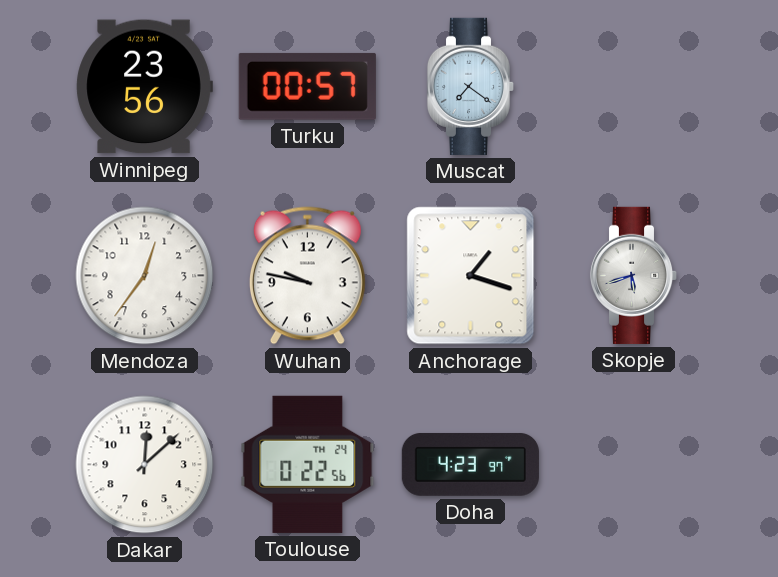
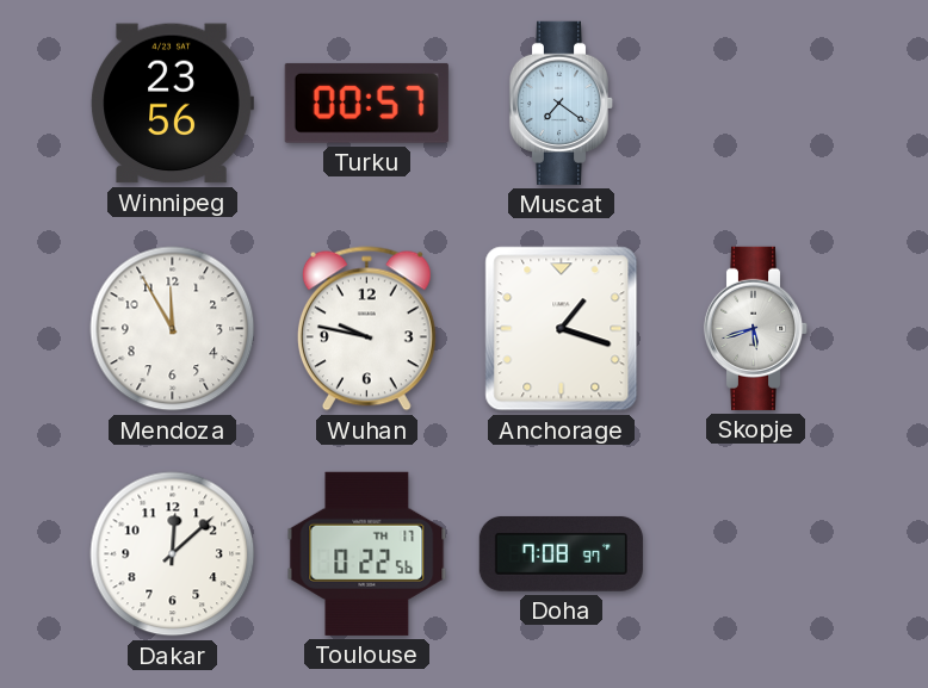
Mendoza: 12:36 -> 11:55
Toulouse date: TH 24 -> TH 17
Doha: 4:23 -> 7:08
